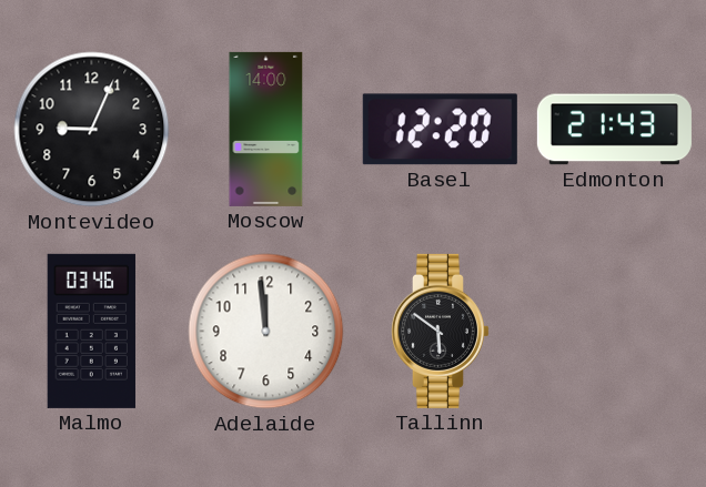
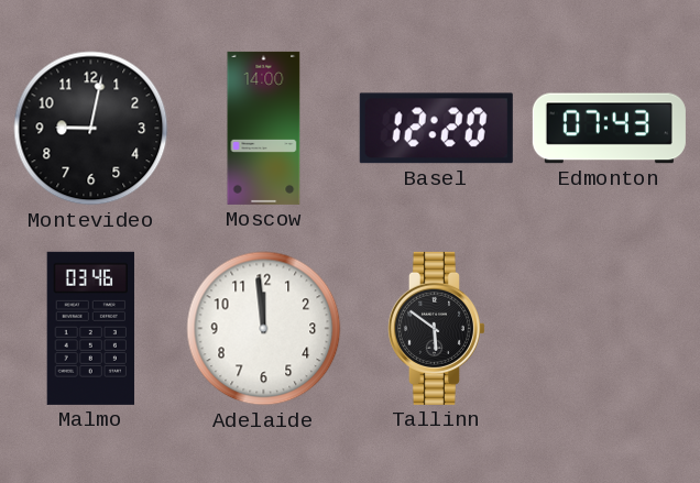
Montevideo: 9:04 -> 9:02
Edmonton: 21:43 -> 07:43
